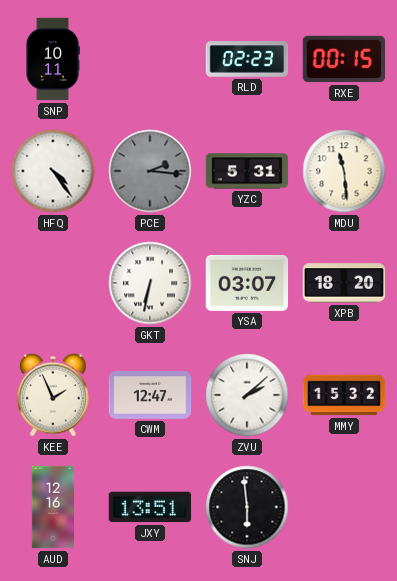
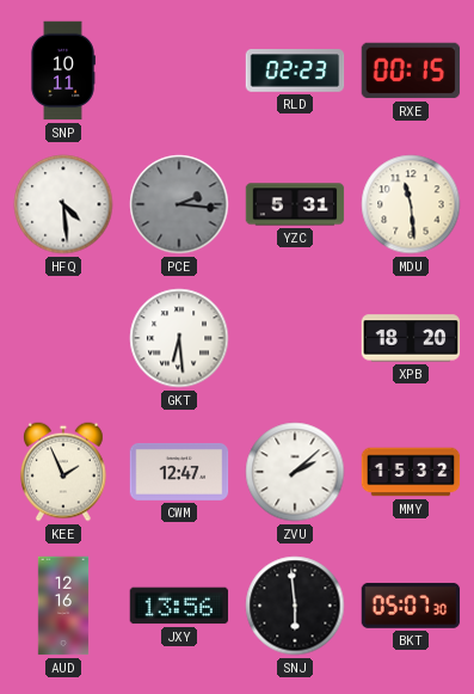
HFQ: 4:24 -> 4:29
GKT: 6:32 -> 6:29
YSA: 03:07 -> none
JXY: 13:51 -> 13:56
BKT: none -> 05:07
